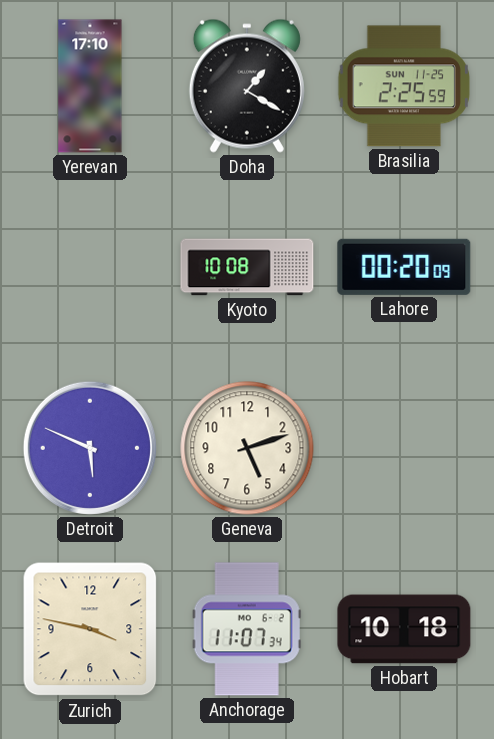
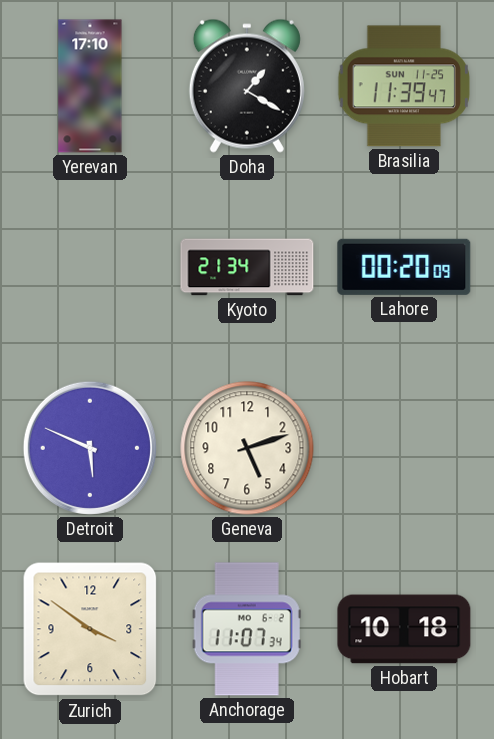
Brasilia: 2:25 -> 11:39
Kyoto: 10:08 -> 21:34
Zurich: 3:47 -> 3:51
